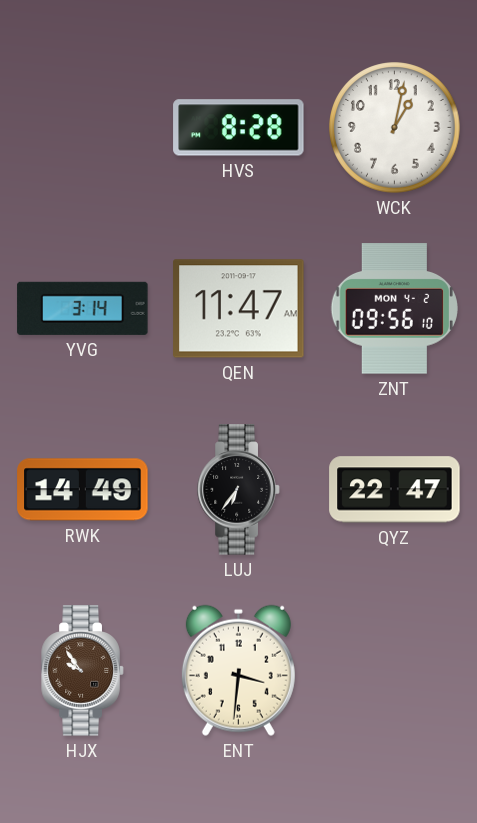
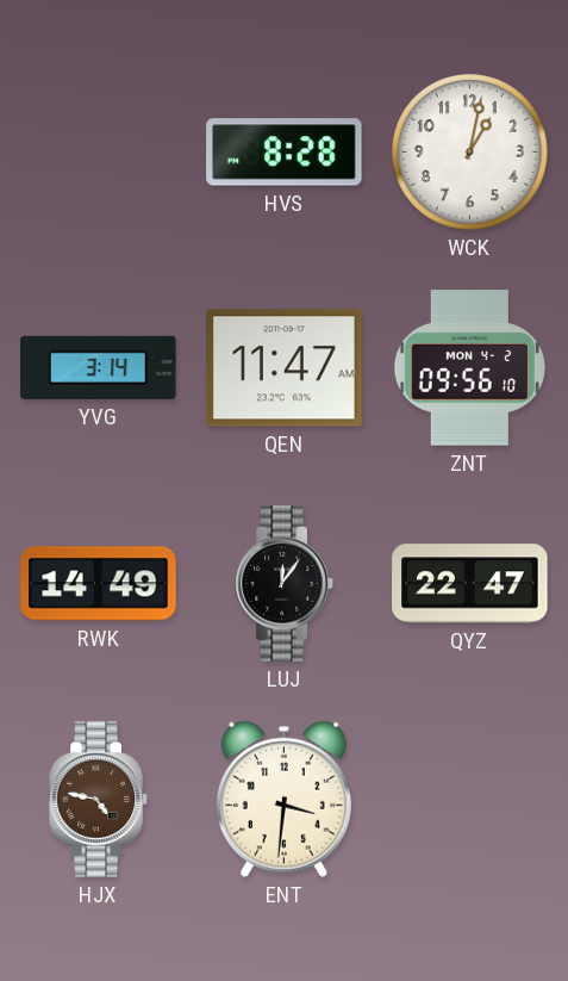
LUJ: 6:36 -> 12:06
HJX: 9:54 -> 4:47
